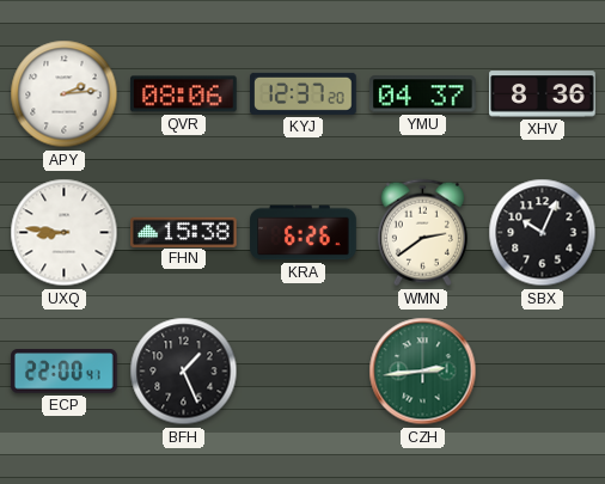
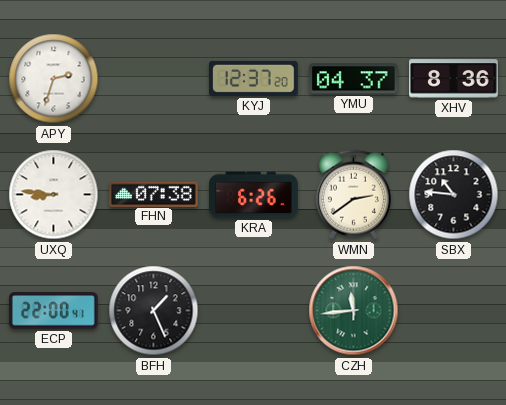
APY: 2:14 -> 2:33
QVR: 08:06 -> none
FHN: 15:38 -> 07:38
SBX: 10:04 -> 10:46
CZH: 2:44 -> 11:44
